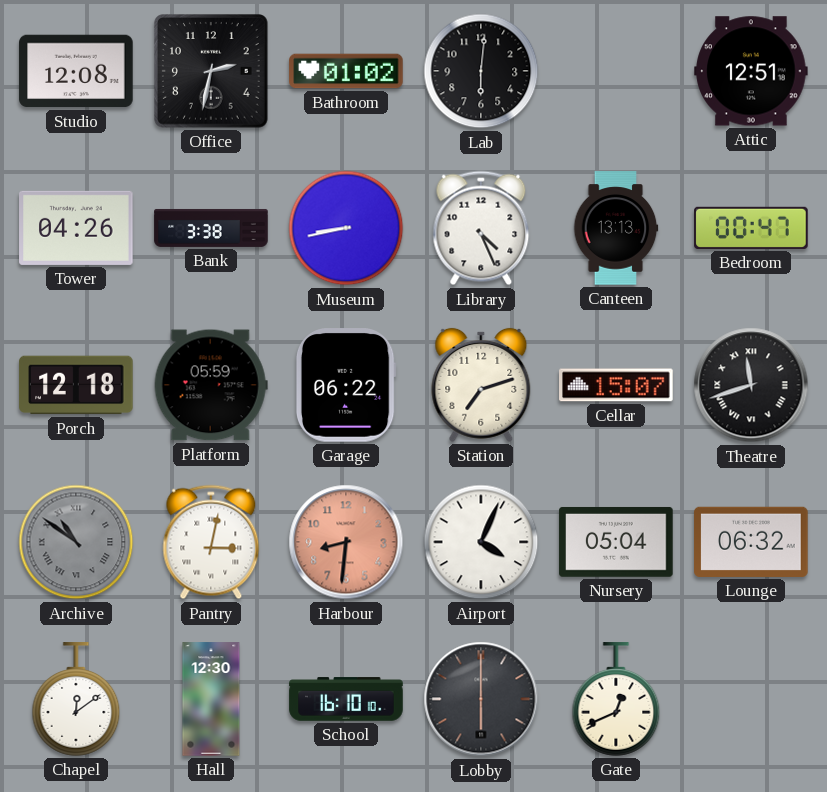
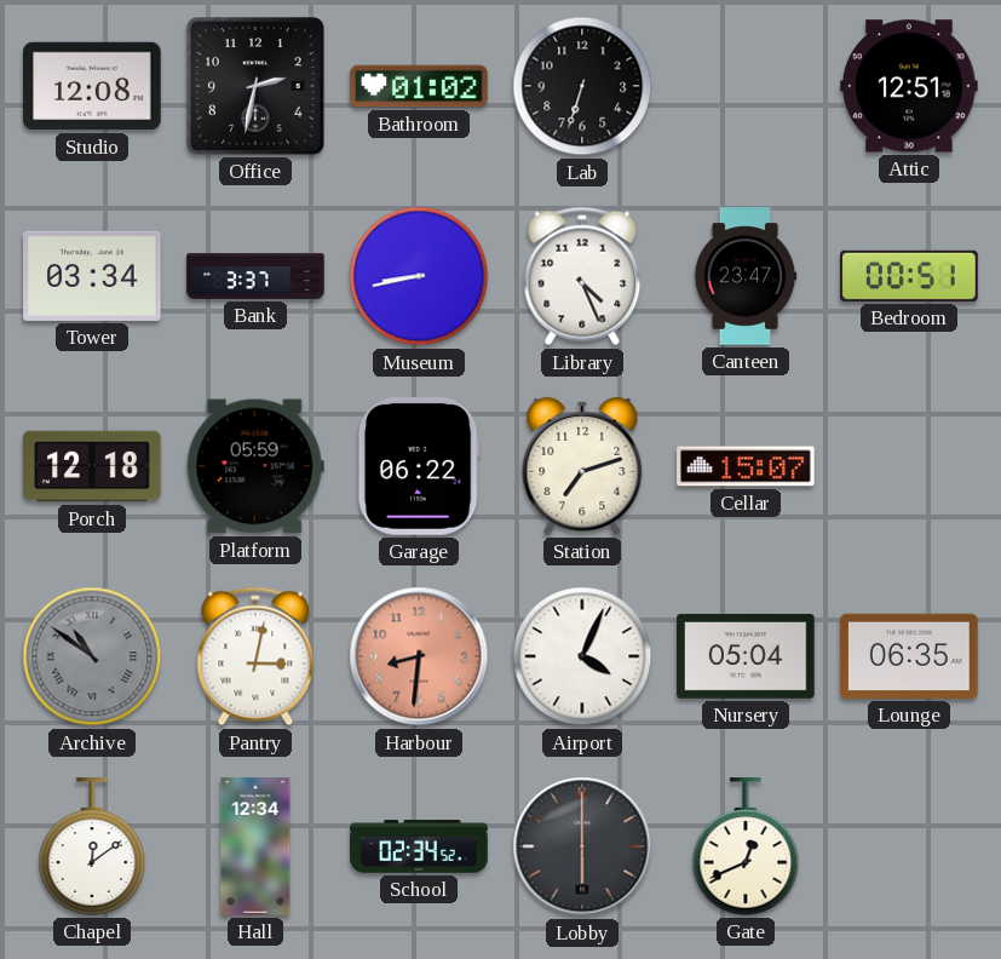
Lab: 6:01 -> 6:33
Tower: 04:26 -> 03:34
Bank: 3:38 -> 3:37
Canteen: 13:13 -> 23:47
Bedroom: 00:47 -> 00:51
Theatre: 11:42 -> none
Lounge: 06:32 -> 06:35
Hall: 12:30 -> 12:34
School: 16:10 -> 02:34
